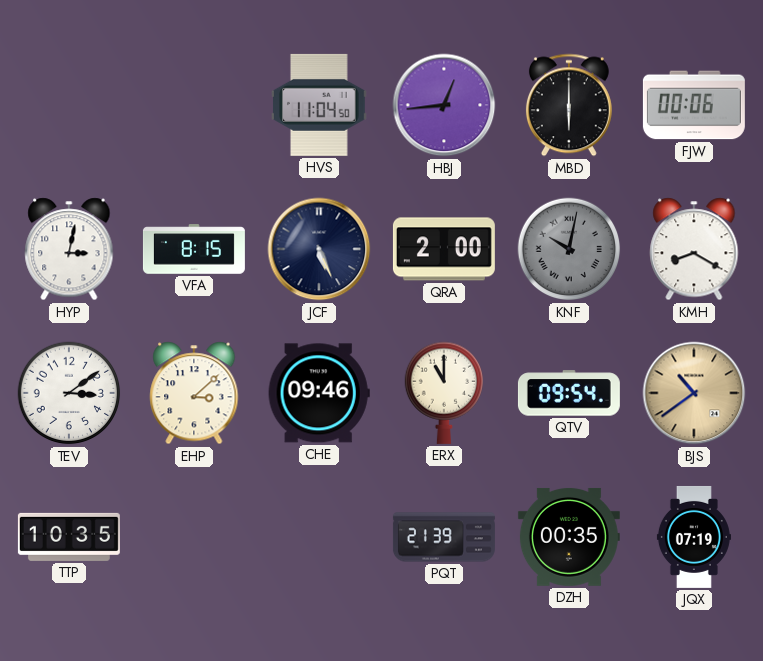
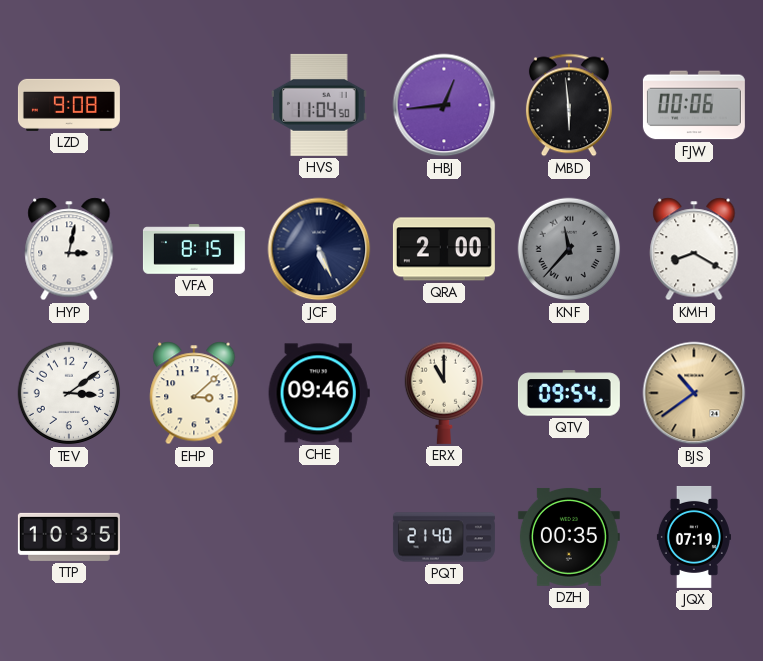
LZD: none -> 9:08
MBD: 6:00 -> 5:59
KNF: 10:02 -> 11:37
PQT: 21:39 -> 21:40
